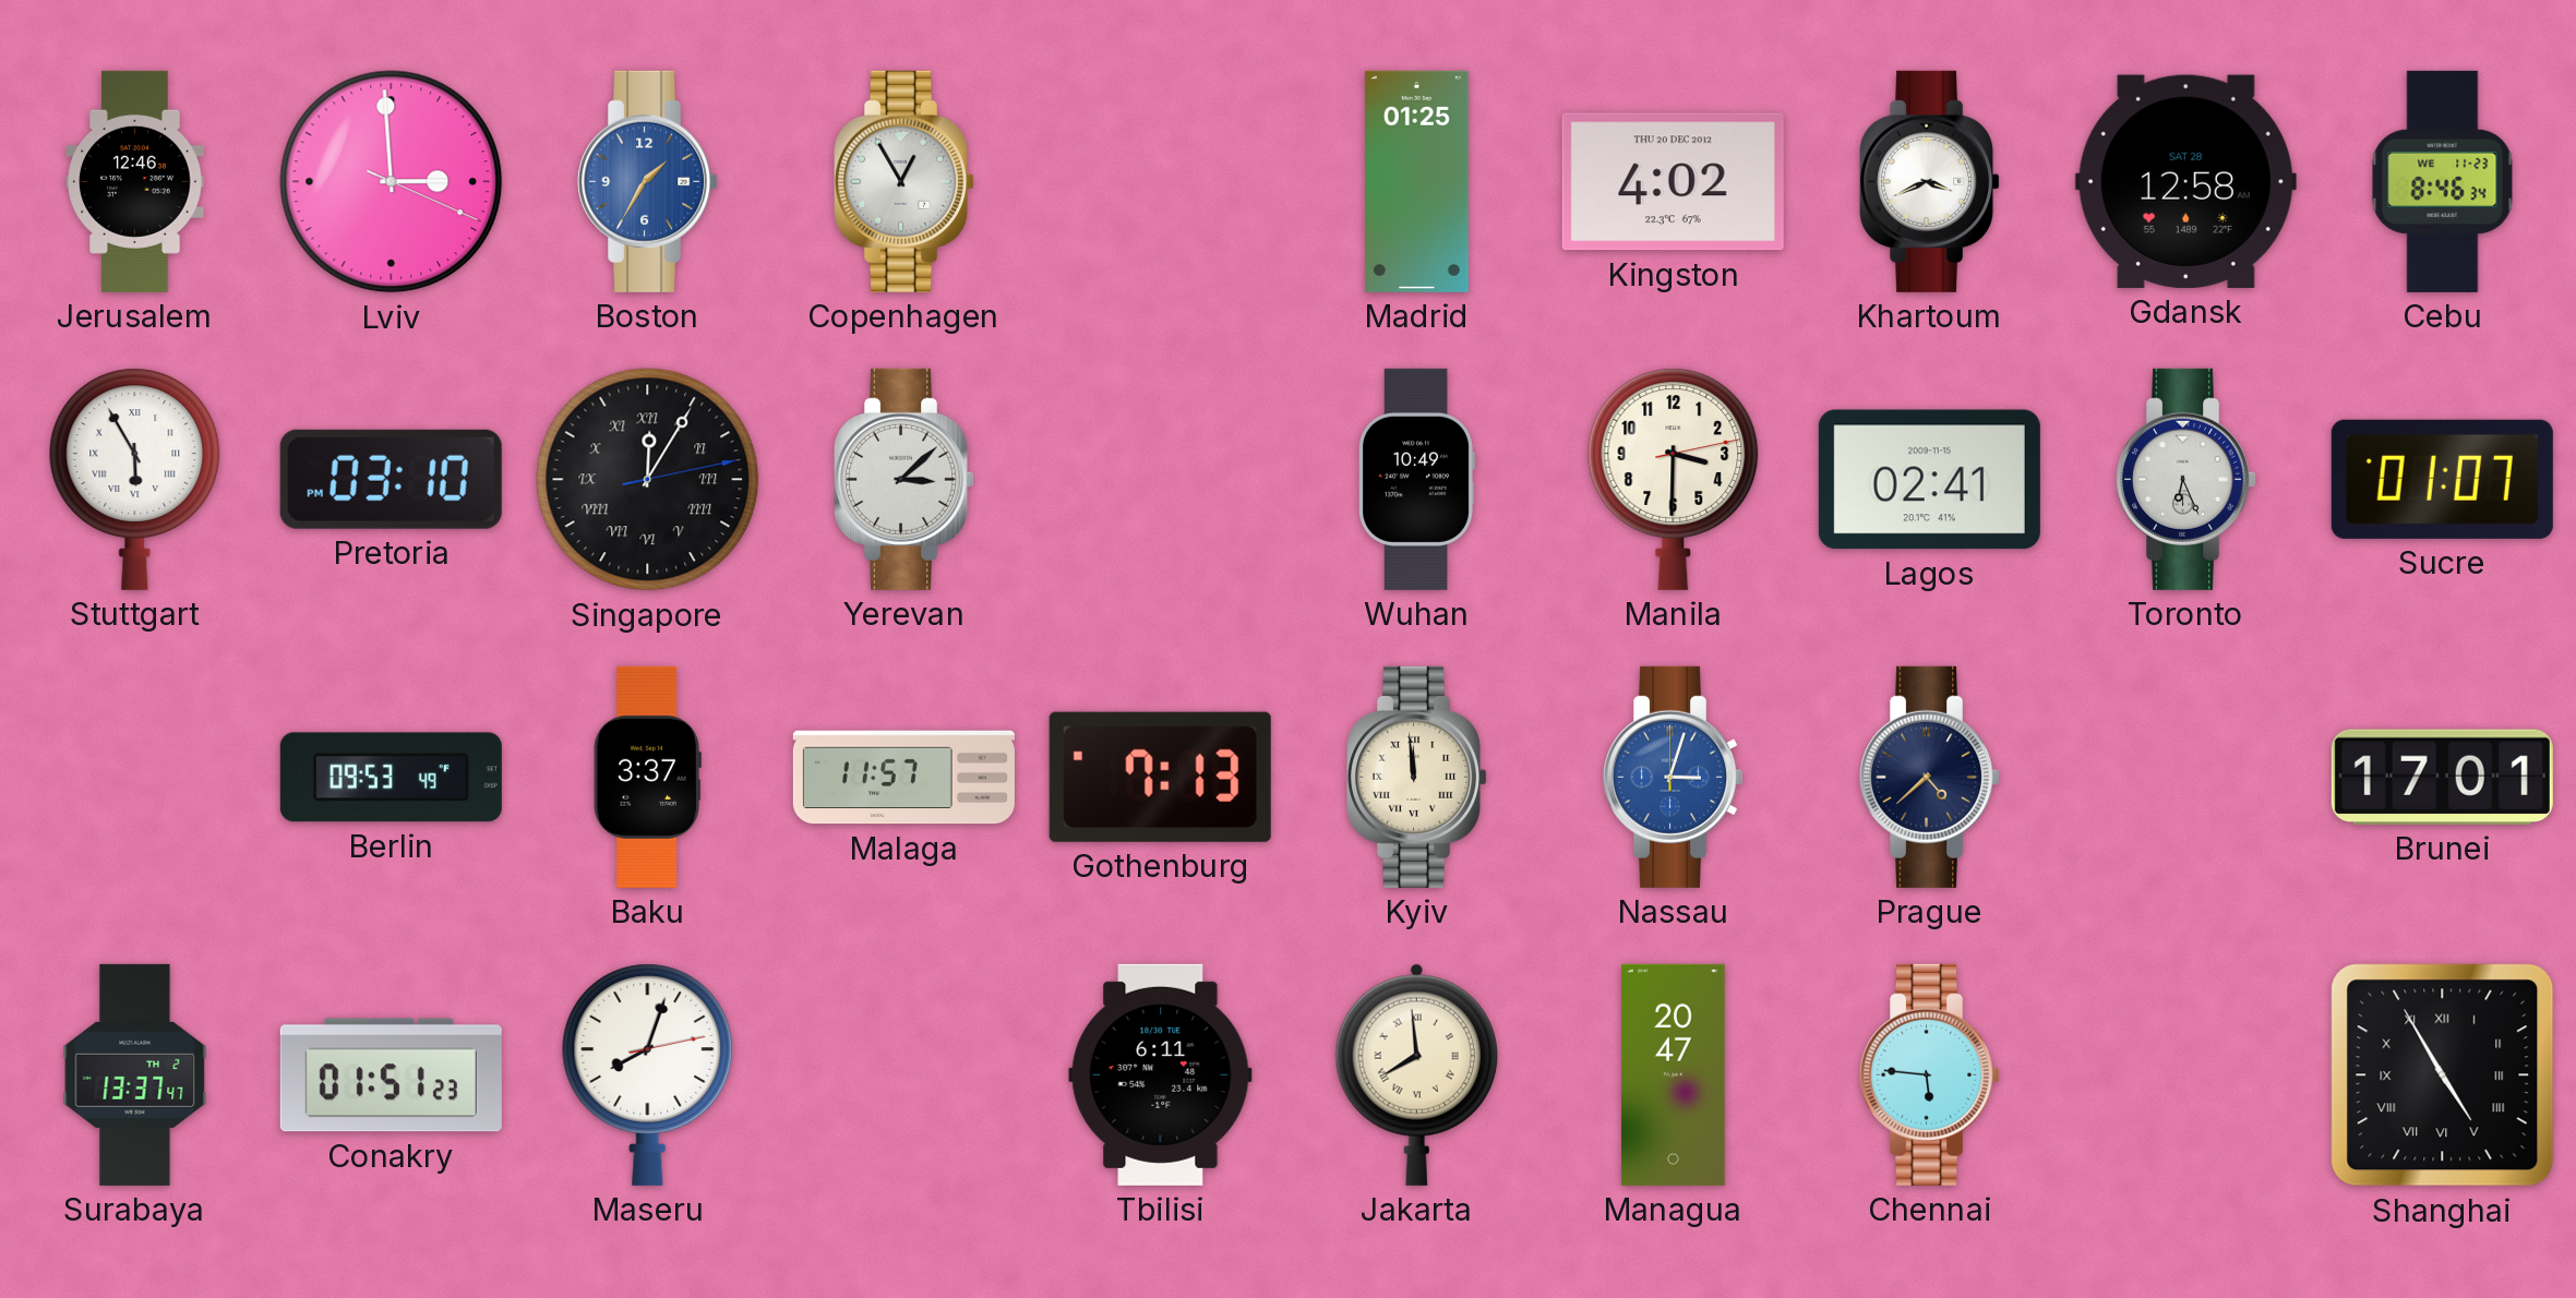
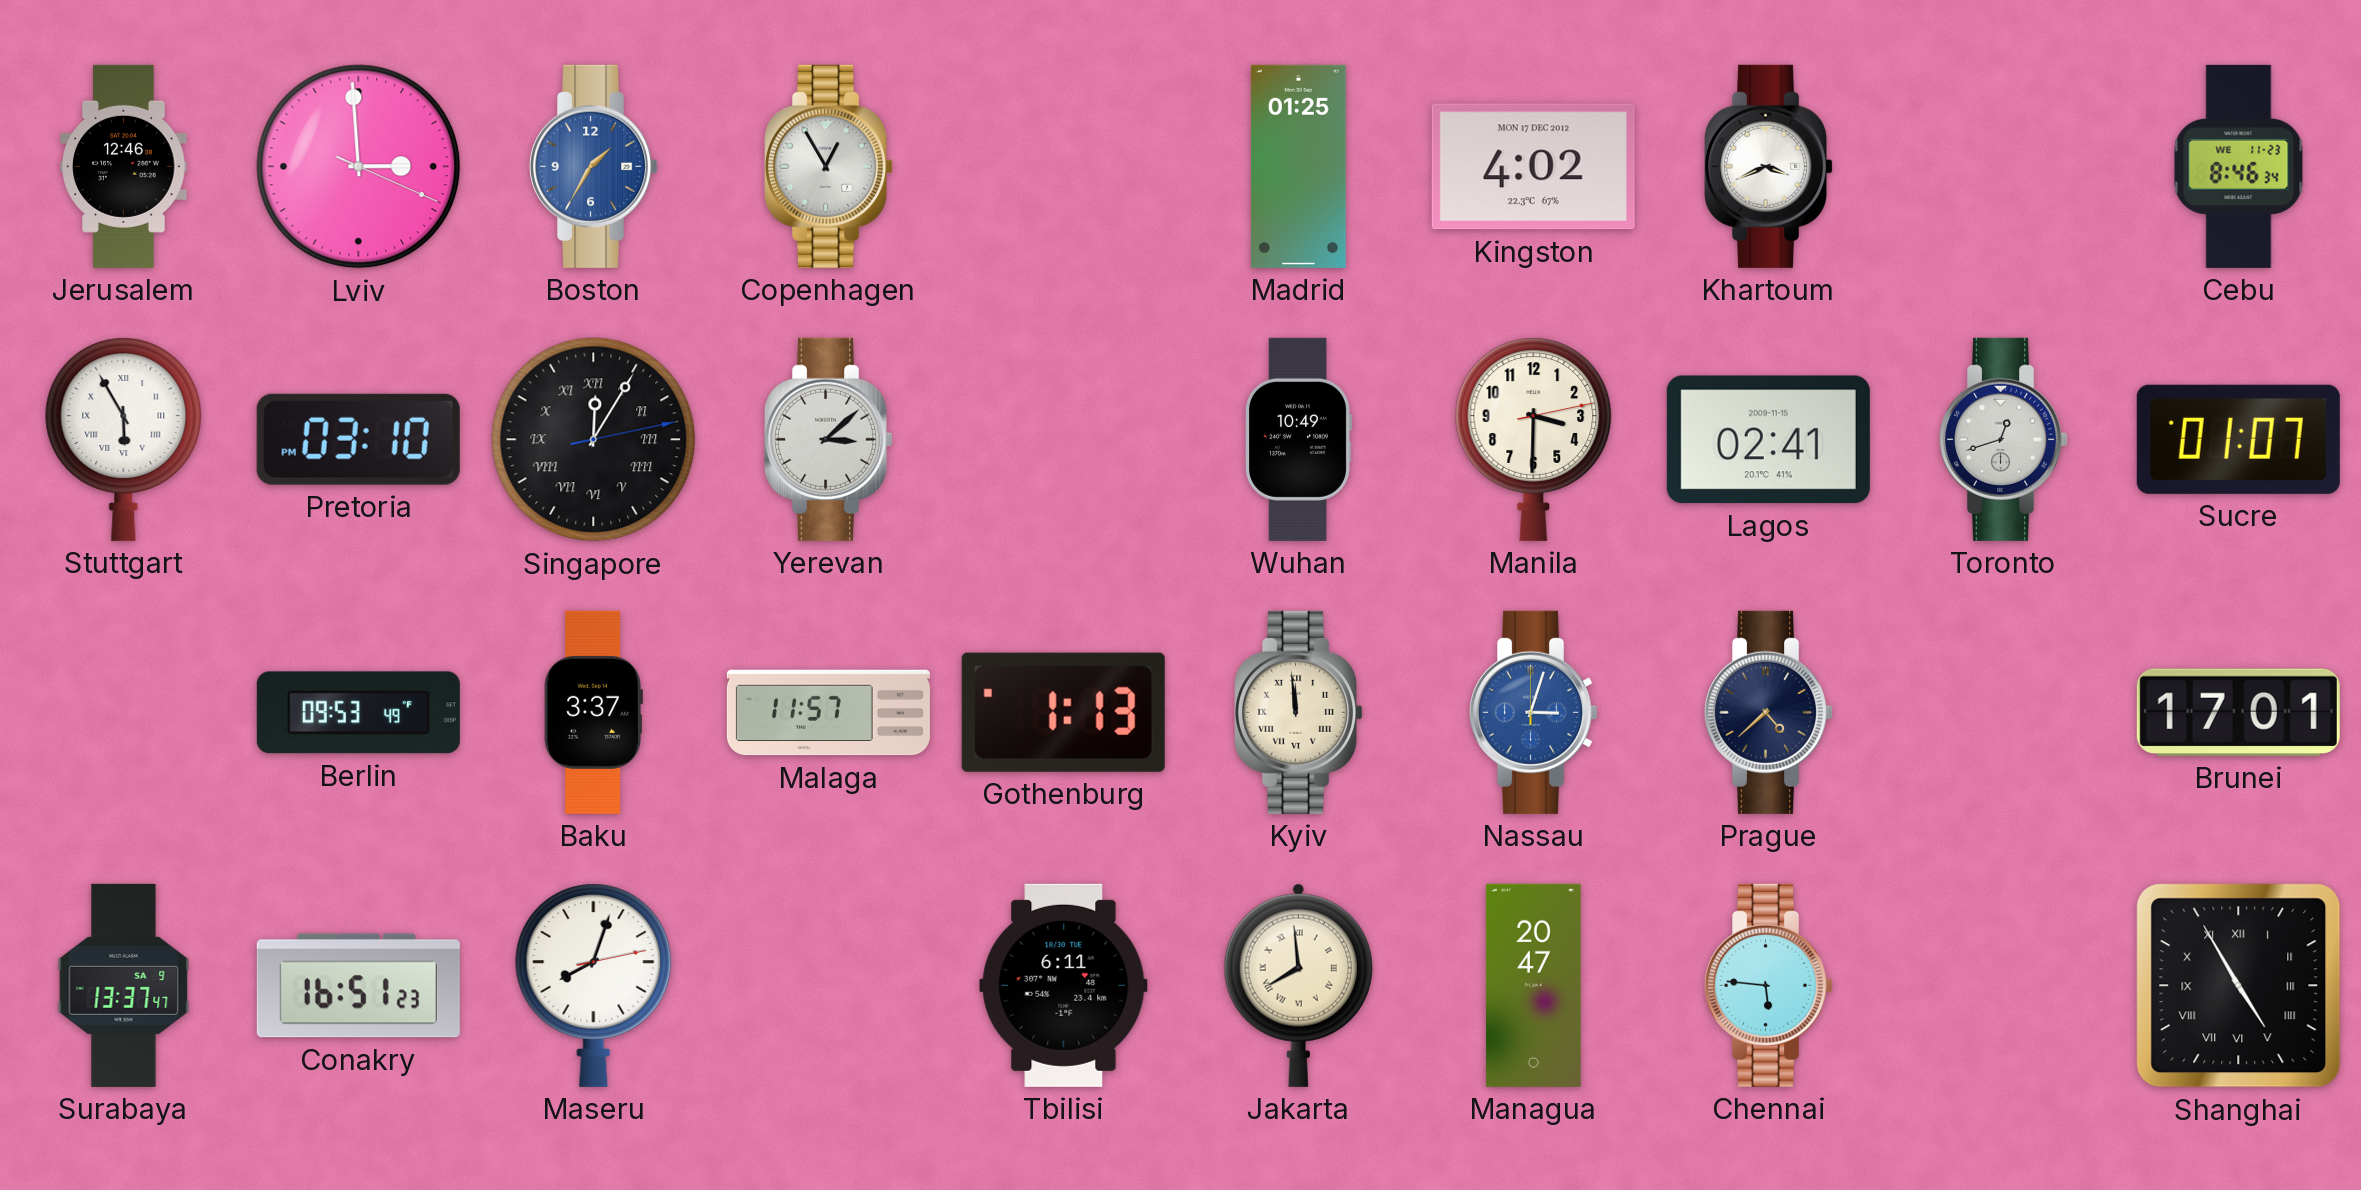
Kingston date: THU 20 DEC 2012 -> MON 17 DEC 2012
Gdansk: 12:58 -> none
Toronto: 6:26 -> 12:42
Gothenburg: 7:13 -> 1:13
Surabaya date: TH 2 -> SA 9
Conakry: 01:51 -> 16:51
